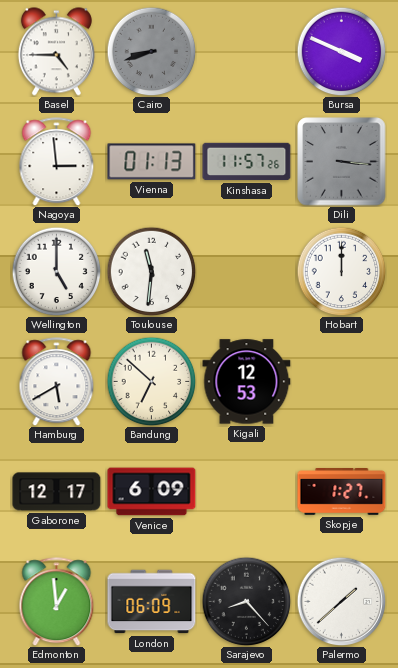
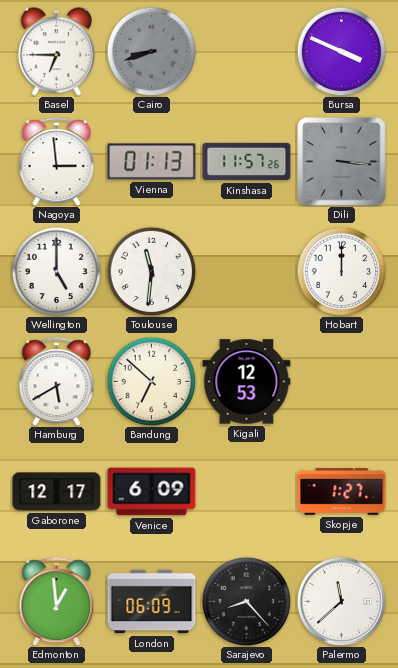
Basel: 4:45 -> 6:45
Palermo: 1:38 -> 11:38
